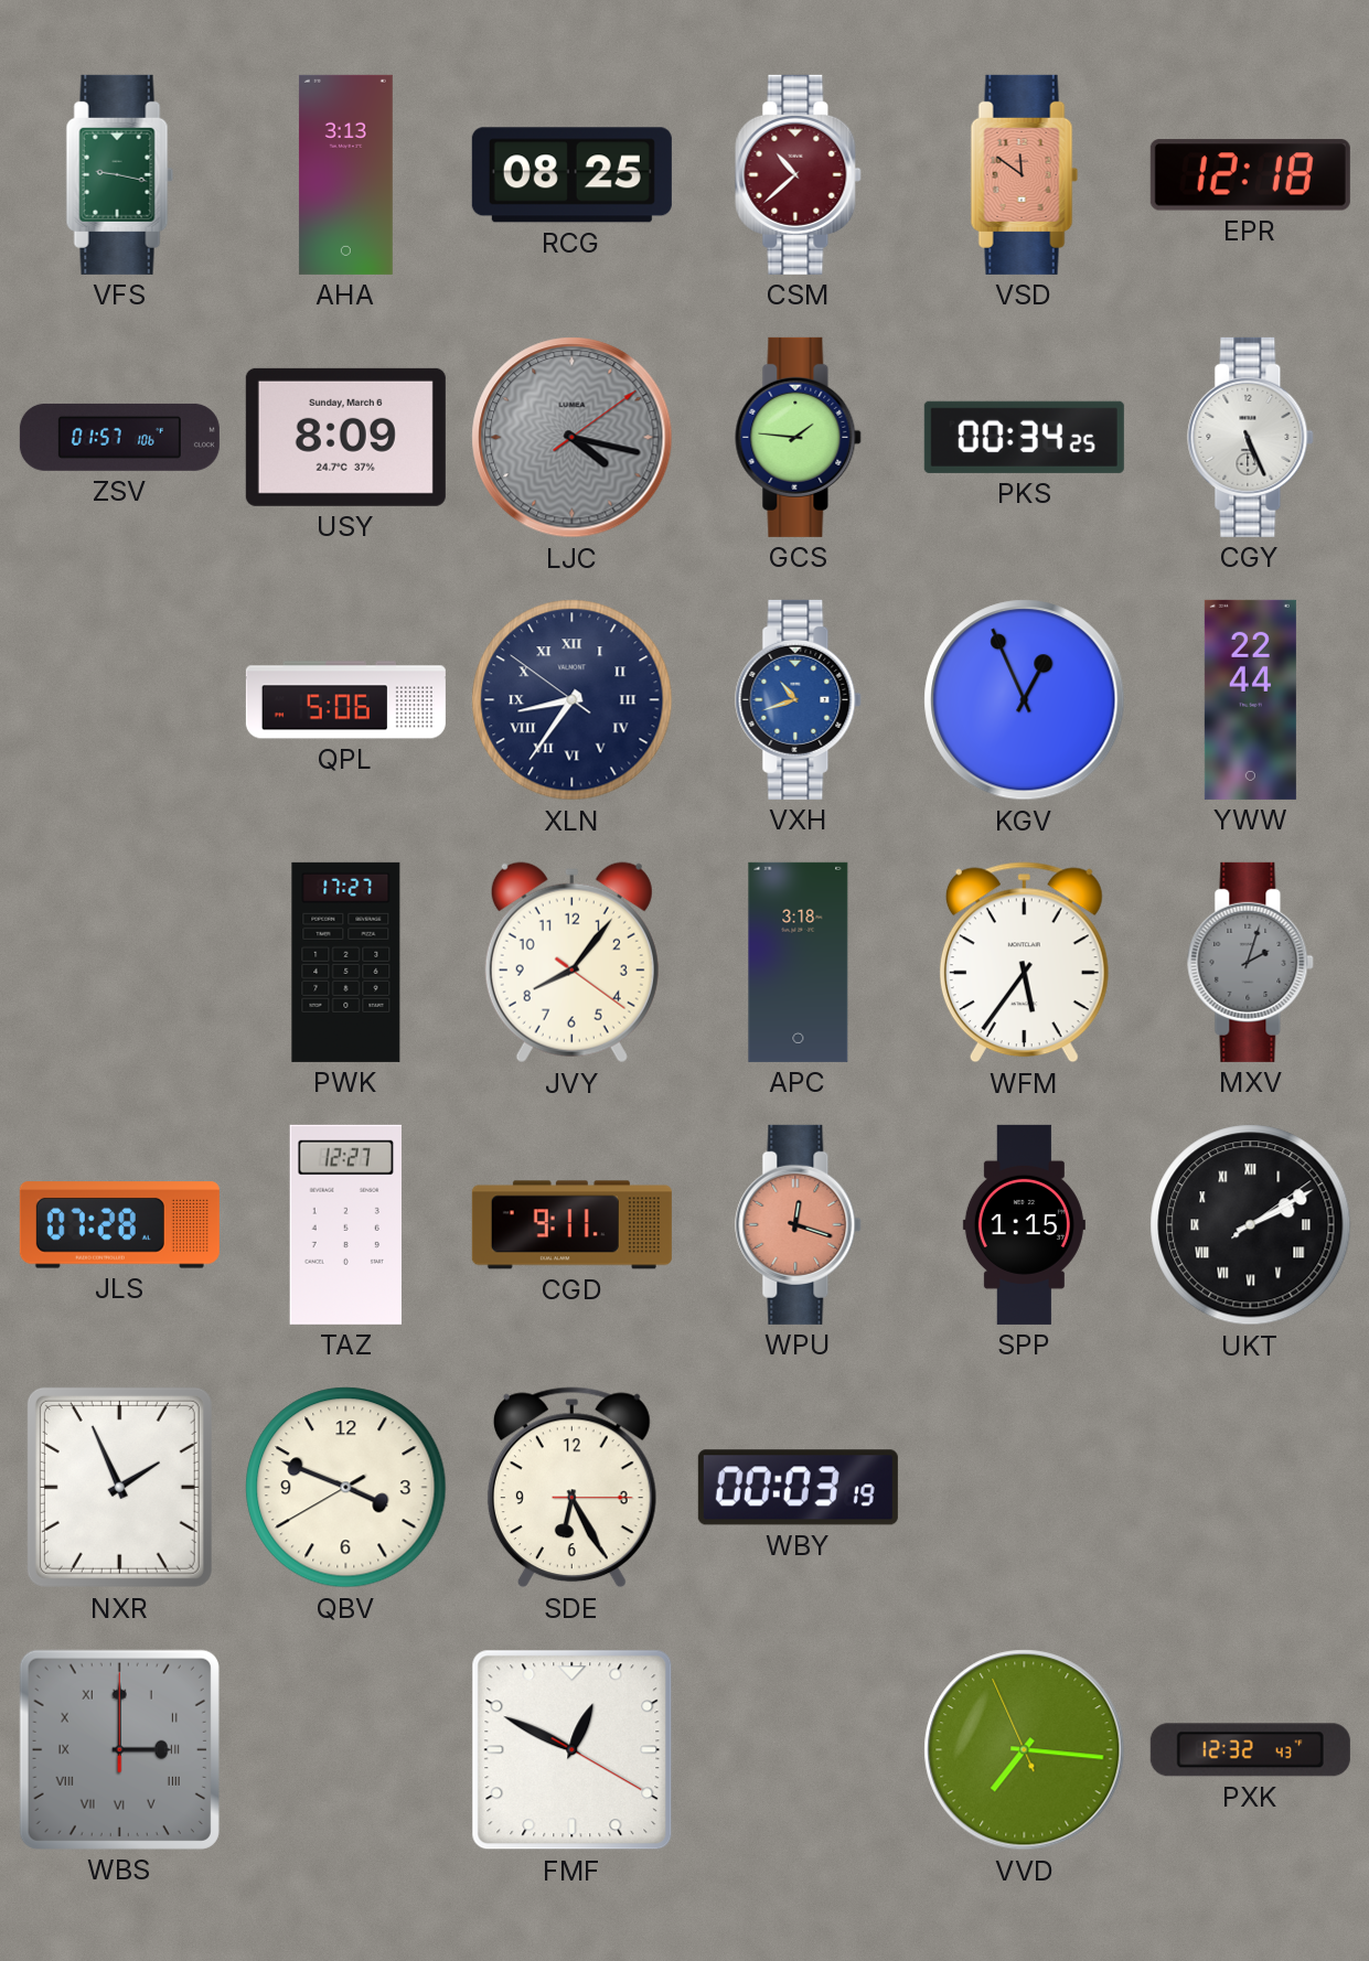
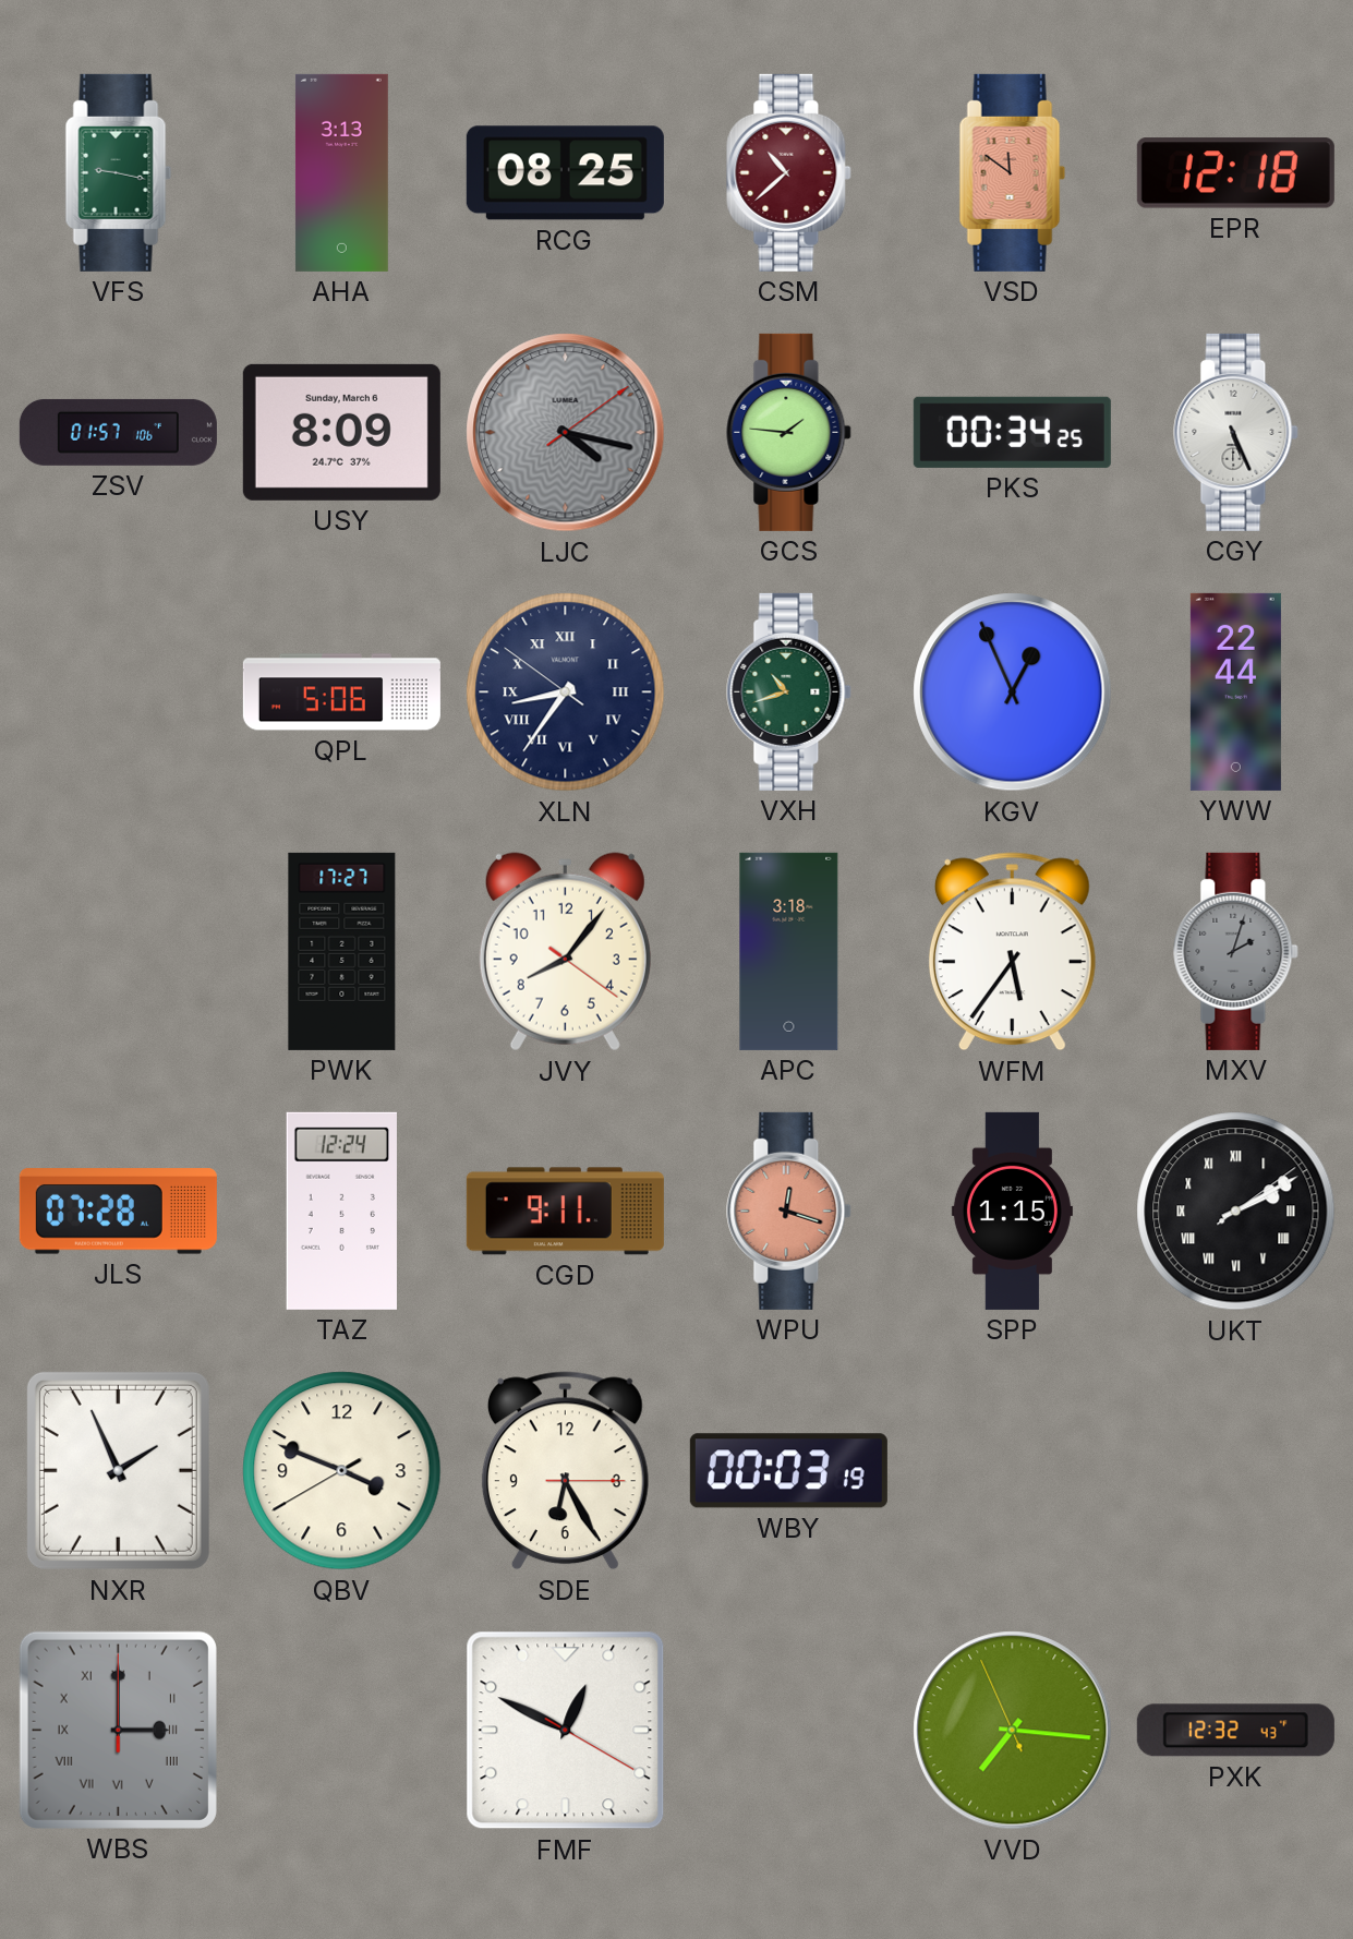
VXH dial: blue -> green
TAZ: 12:27 -> 12:24
